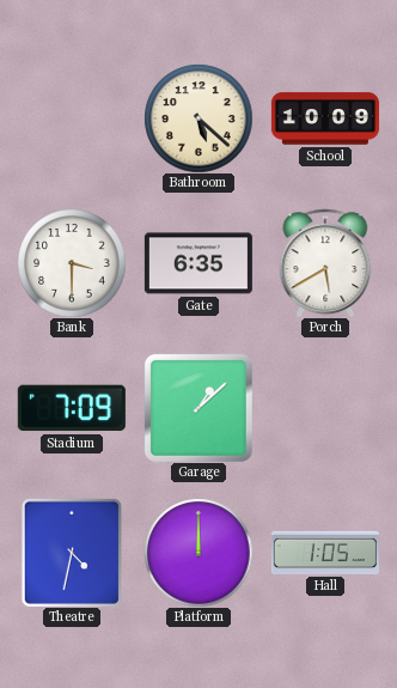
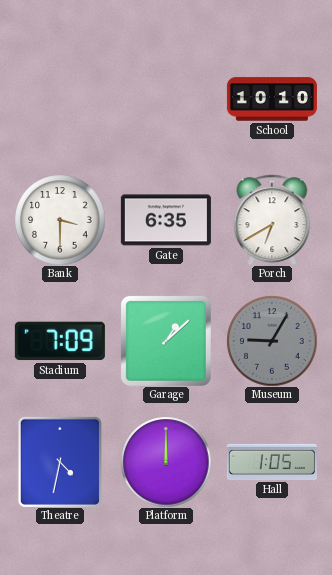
Bathroom: 5:22 -> none
School: 10:09 -> 10:10
Porch: 5:40 -> 6:40
Museum: none -> 9:05
